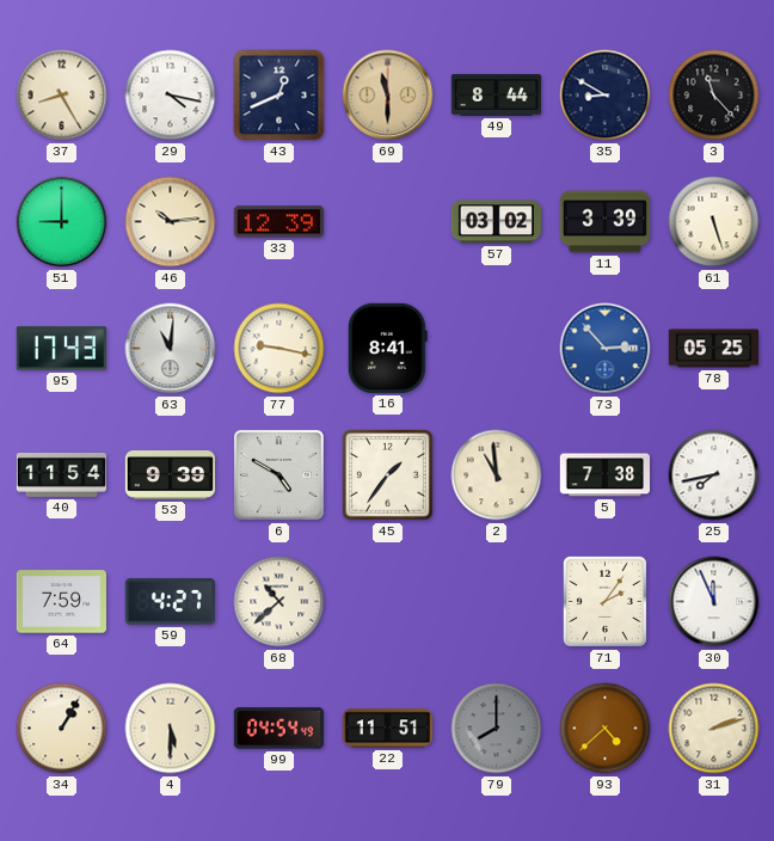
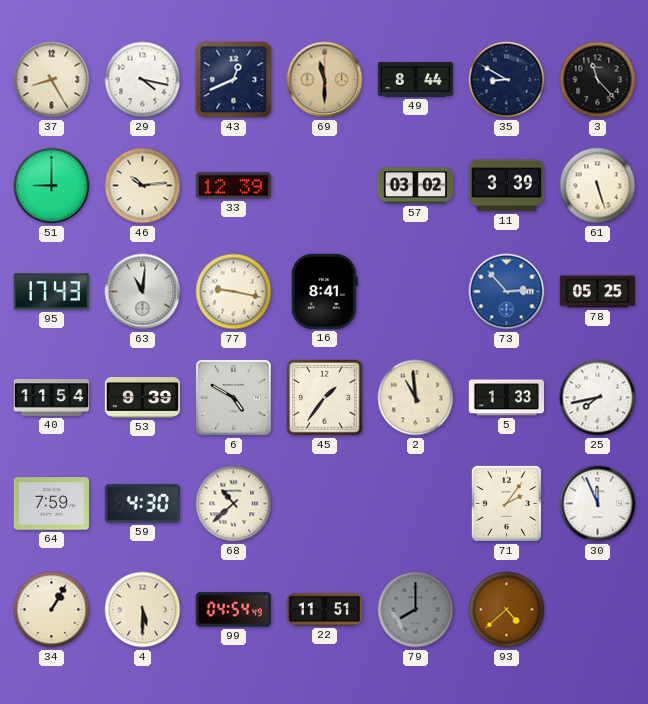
5: 7:38 -> 1:33
59: 4:27 -> 4:30
31: 2:12 -> none
